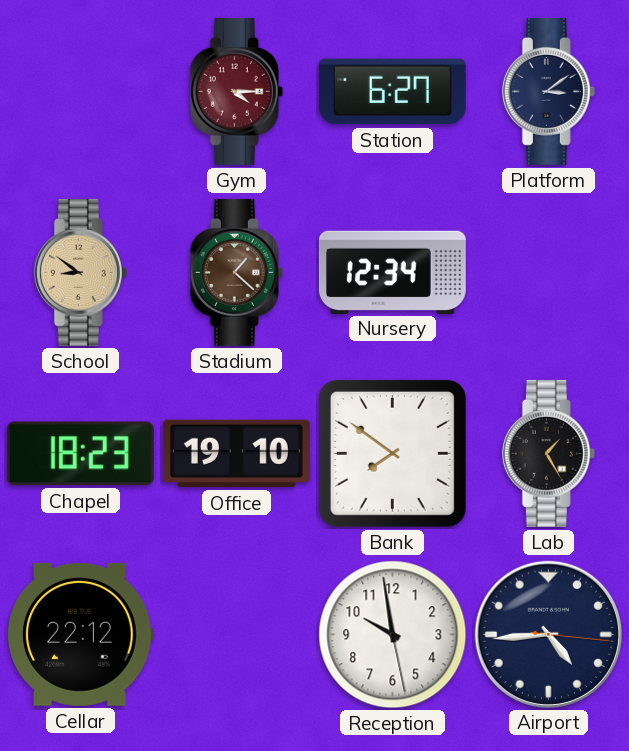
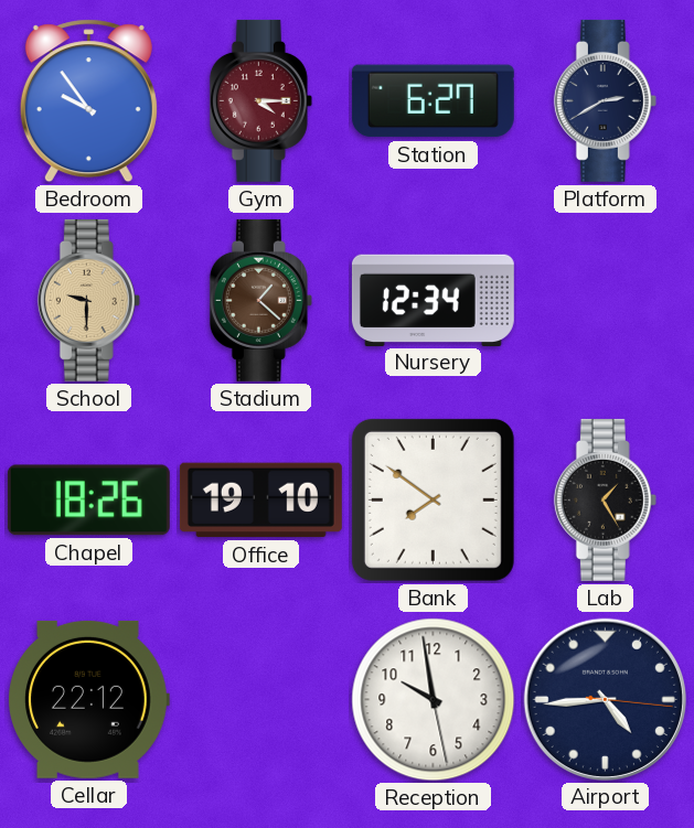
Bedroom: none -> 9:54
Platform: 3:09 -> 2:40
School: 8:51 -> 9:30
Chapel: 18:23 -> 18:26
